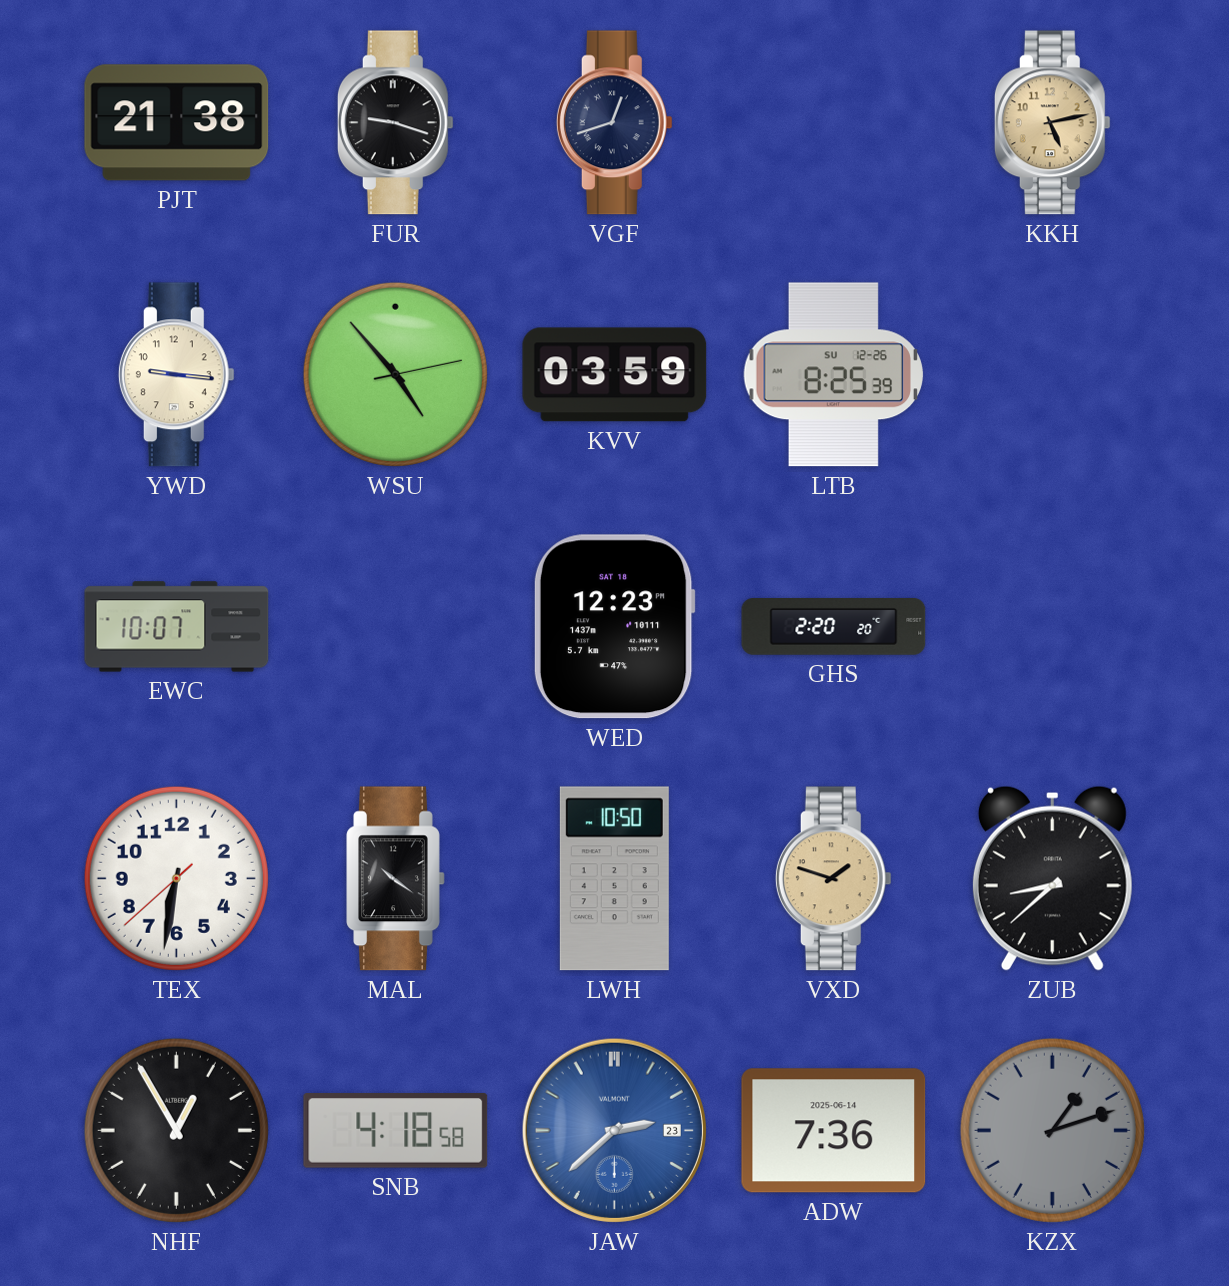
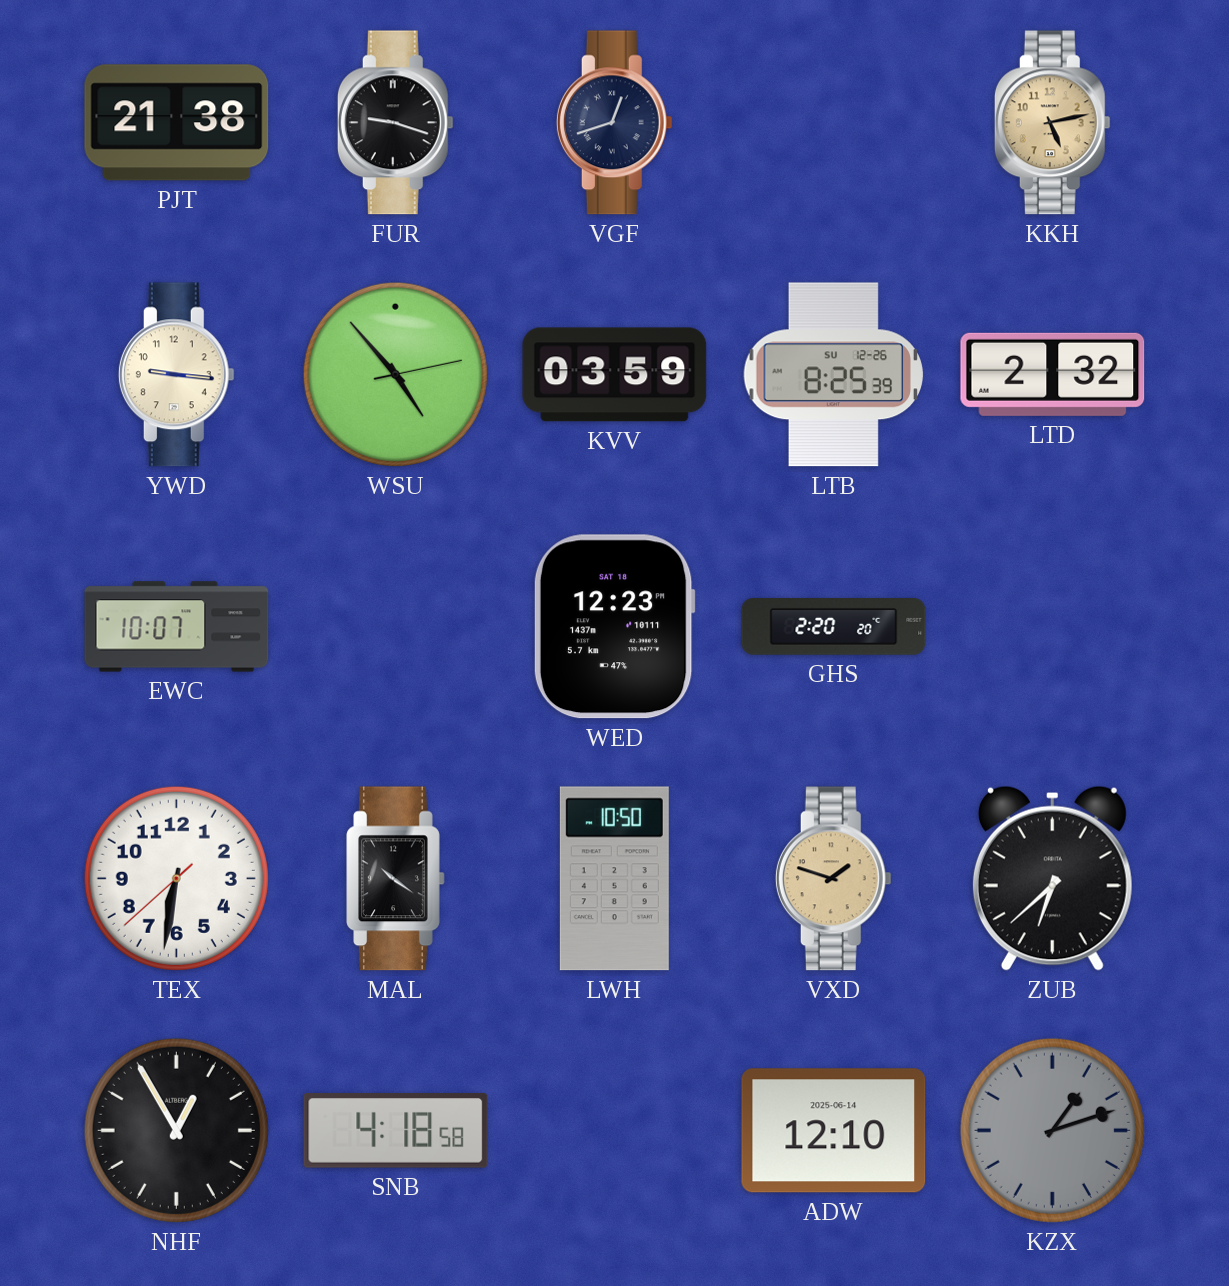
LTD: none -> 2:32
ZUB: 8:38 -> 6:38
JAW: 2:38 -> none
ADW: 7:36 -> 12:10
